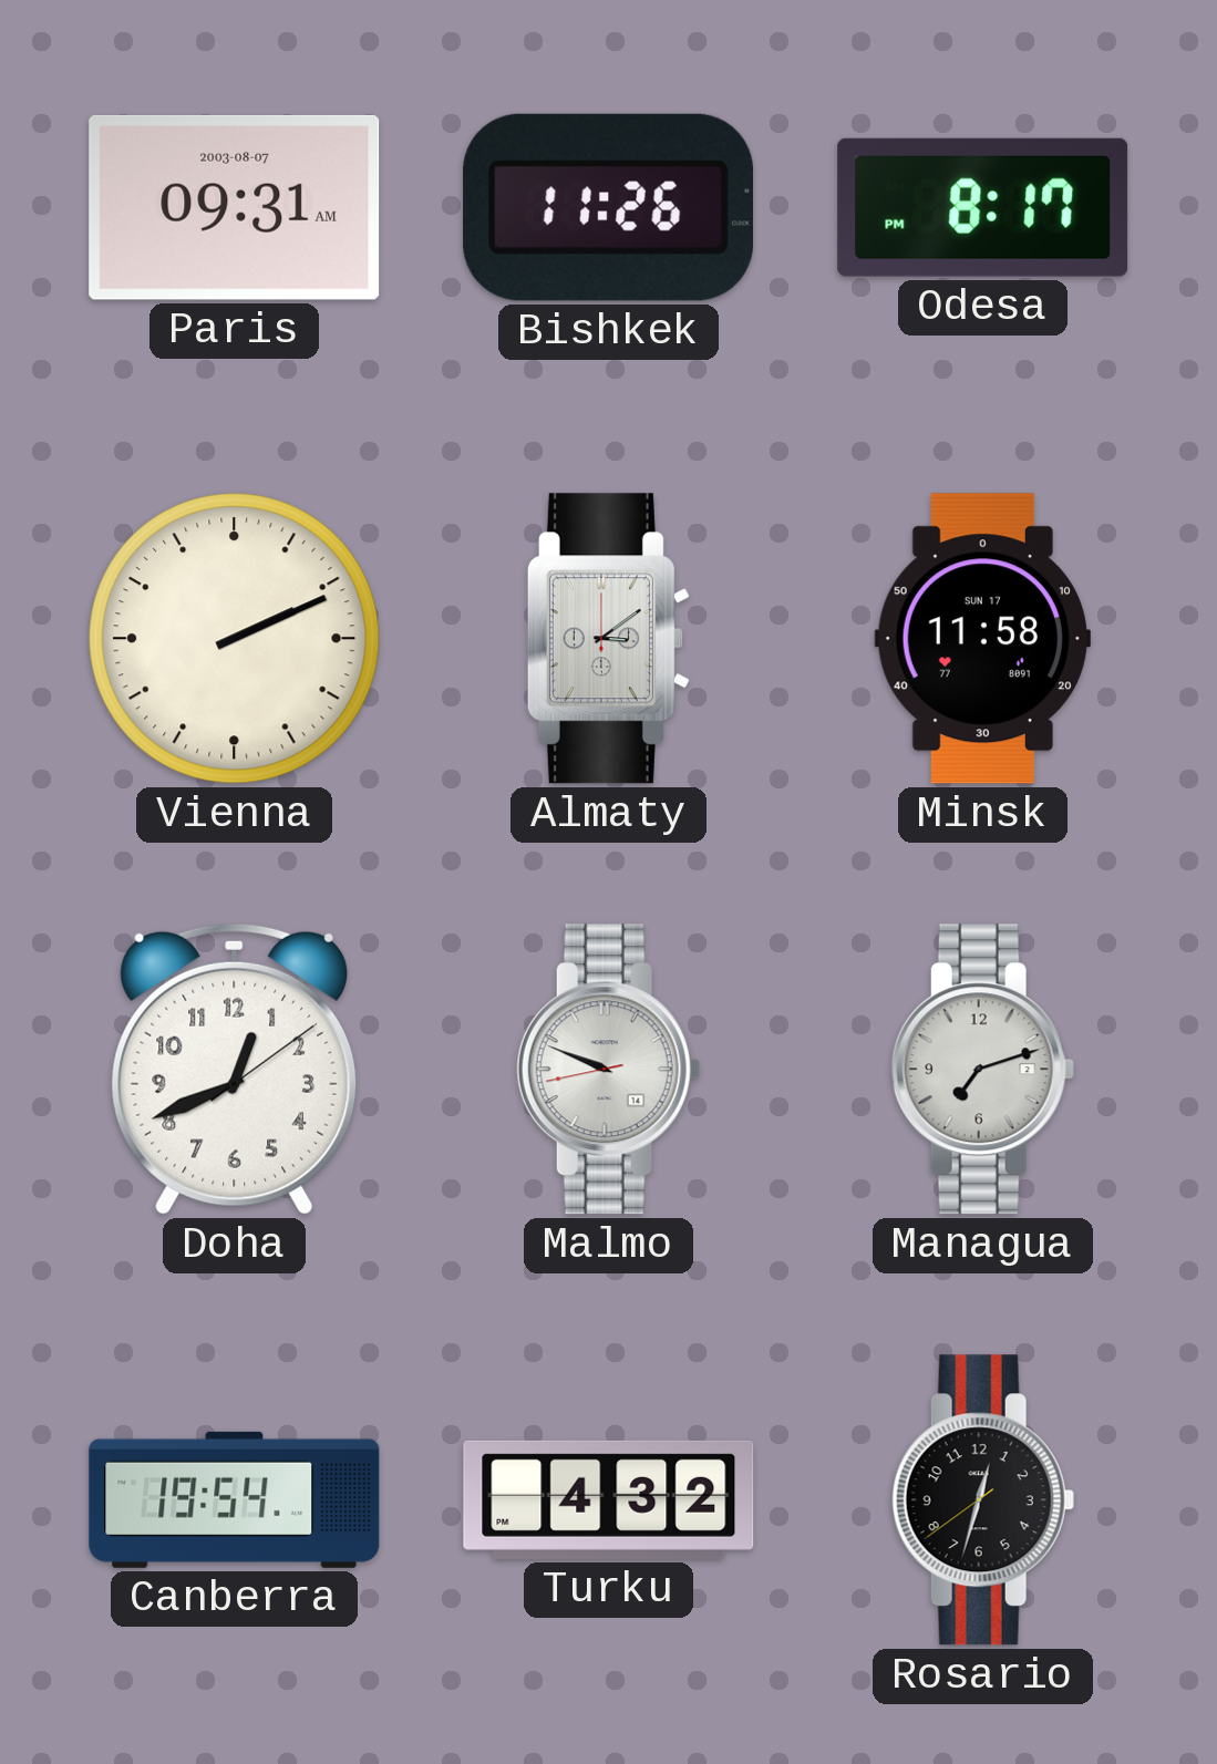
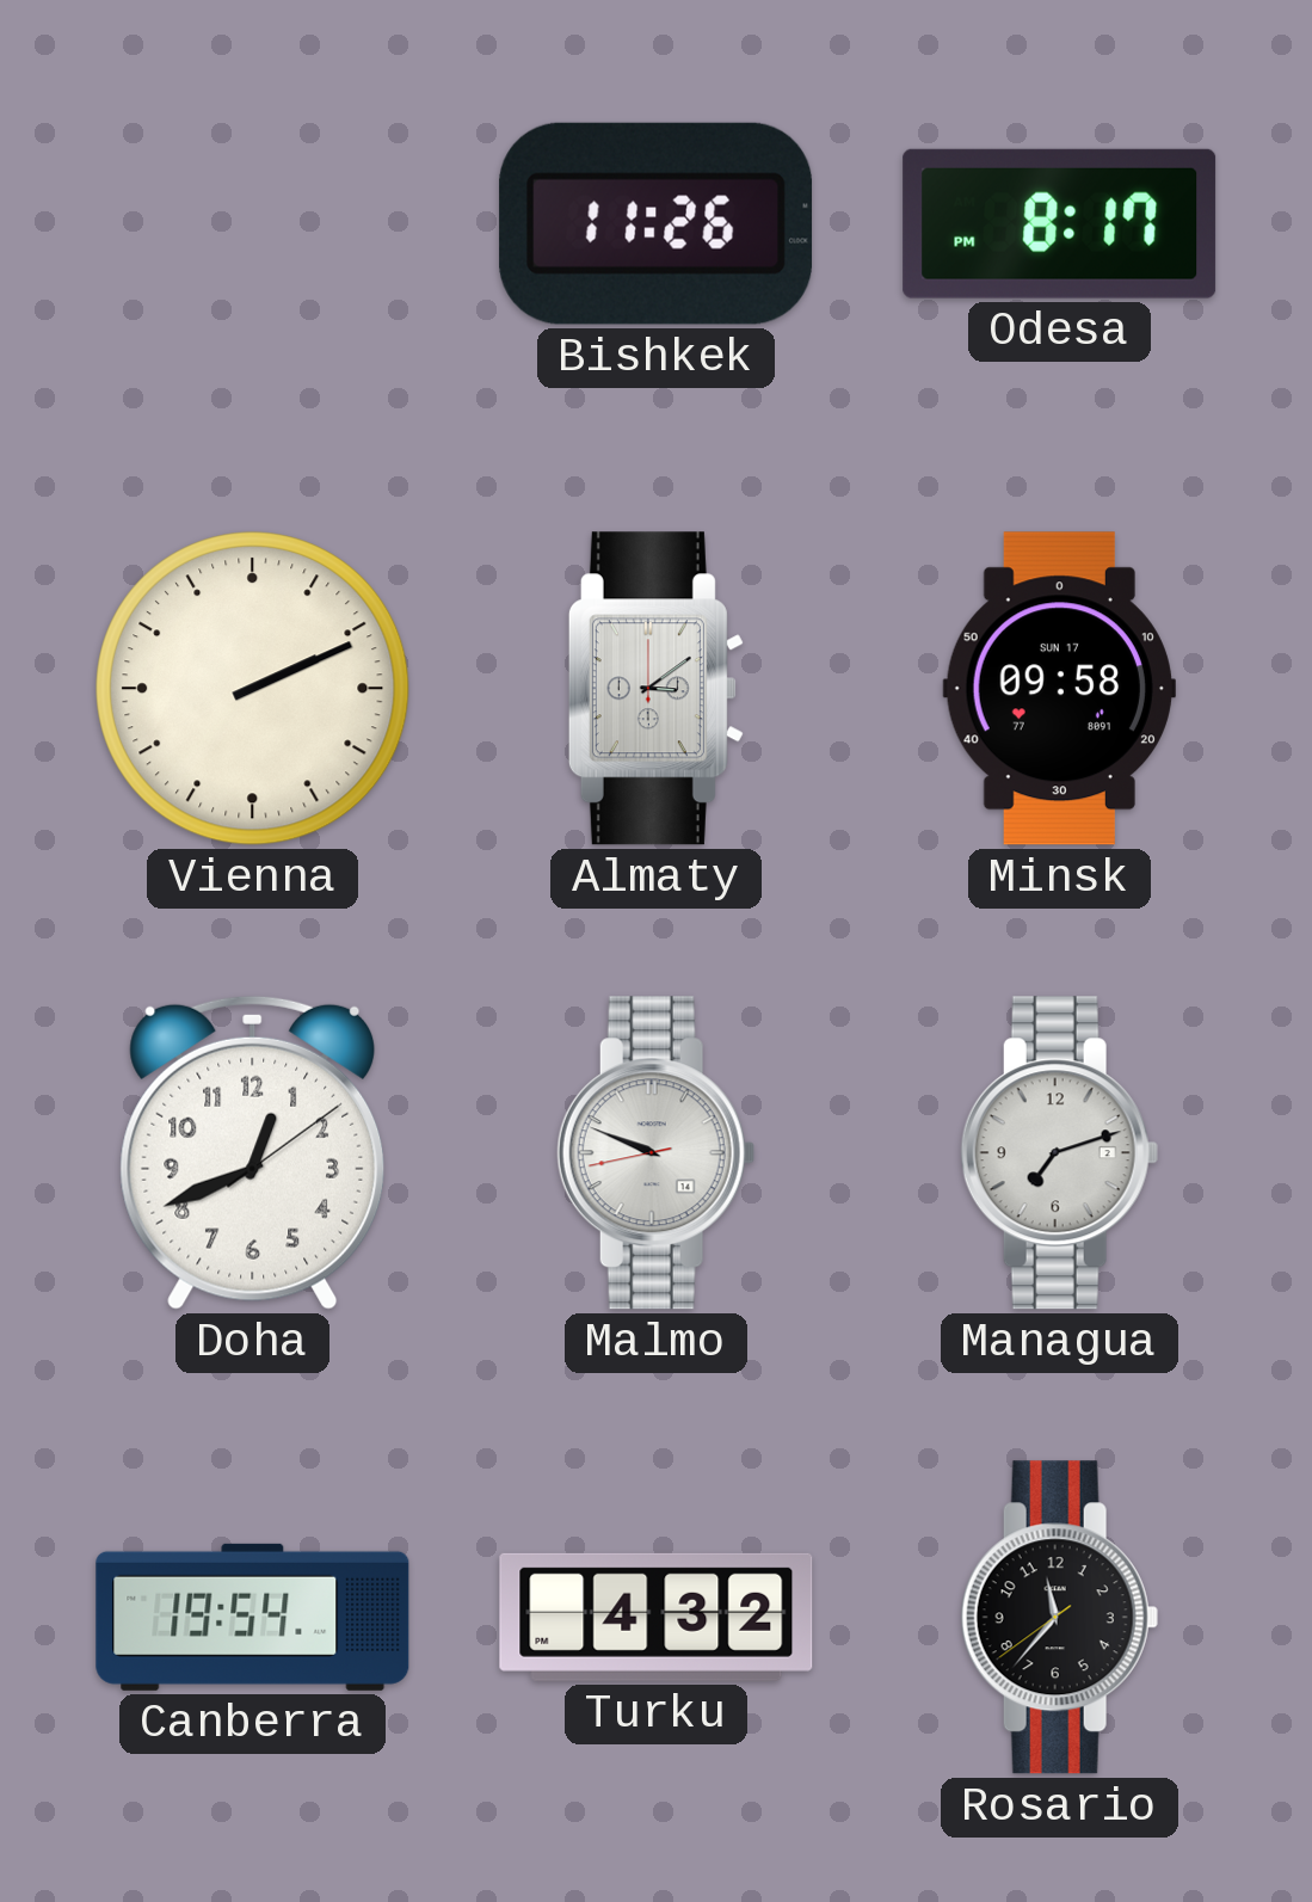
Paris: 09:31 -> none
Minsk: 11:58 -> 09:58
Rosario: 12:32 -> 11:36
